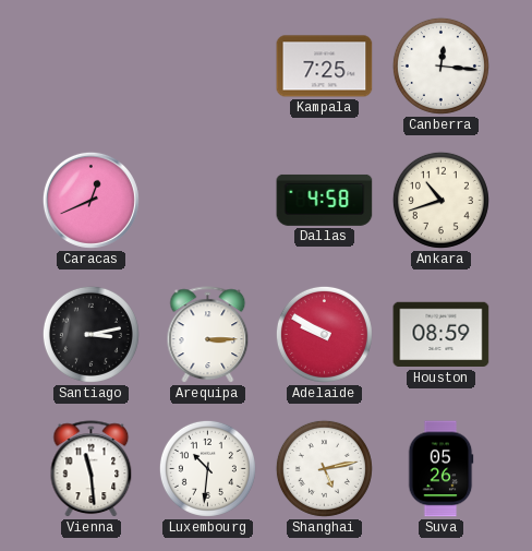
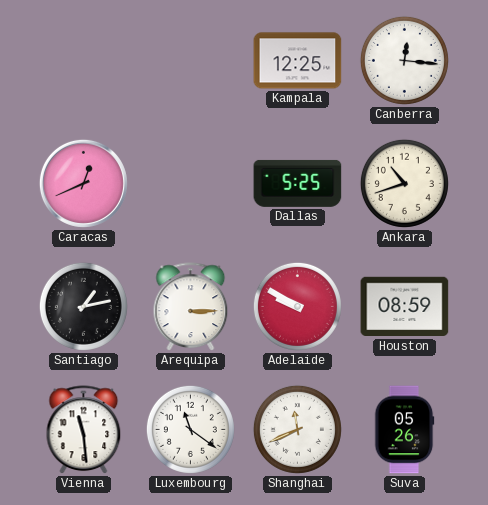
Kampala: 7:25 -> 12:25
Dallas: 4:58 -> 5:25
Santiago: 3:13 -> 1:13
Luxembourg: 10:31 -> 11:21
Shanghai: 5:13 -> 11:41
